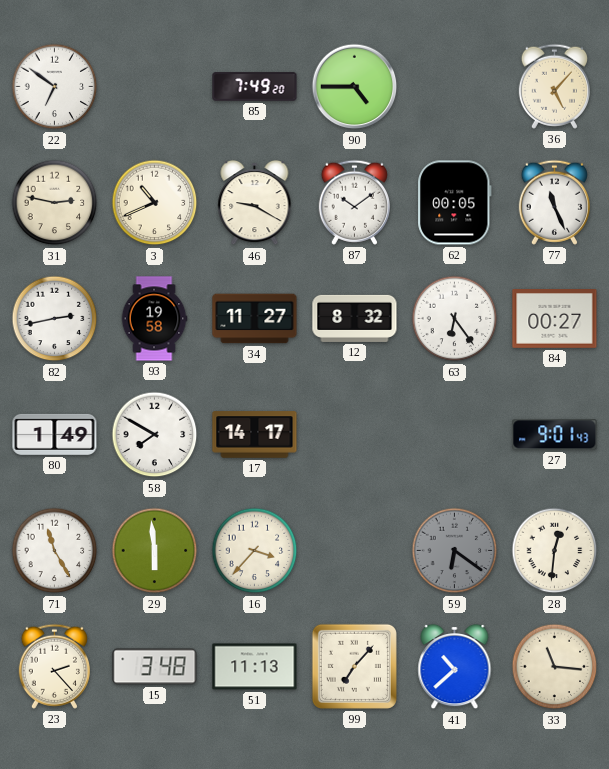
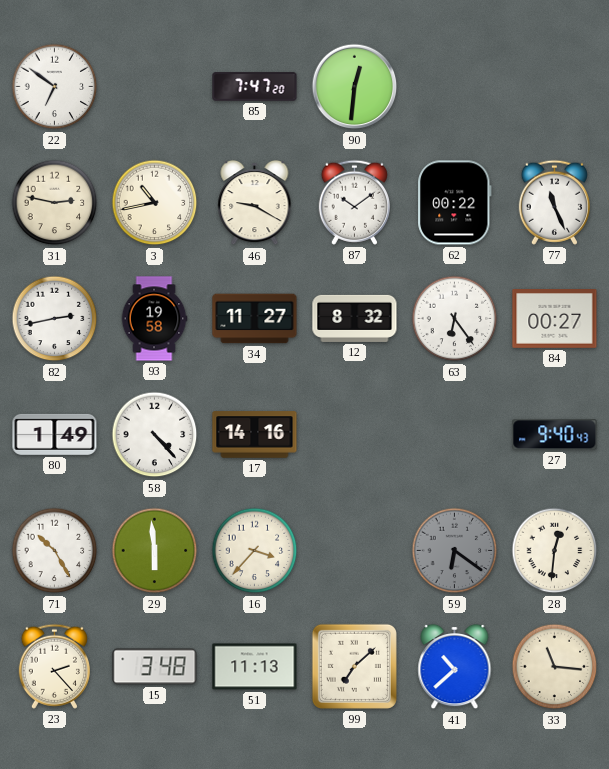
85: 7:49 -> 7:47
90: 4:45 -> 12:31
36: 5:07 -> none
3: 10:41 -> 10:43
62: 00:05 -> 00:22
58: 7:50 -> 4:23
17: 14:17 -> 14:16
27: 9:01 -> 9:40
71: 11:25 -> 10:25
99: 7:07 -> 7:08
